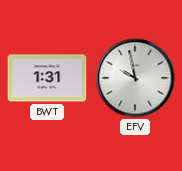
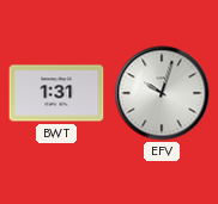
EFV: 9:58 -> 10:03
